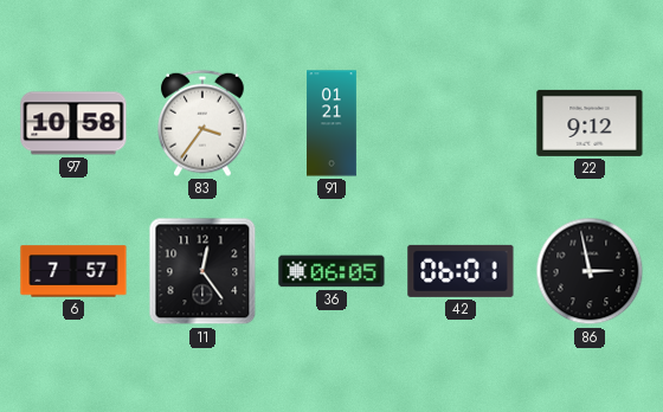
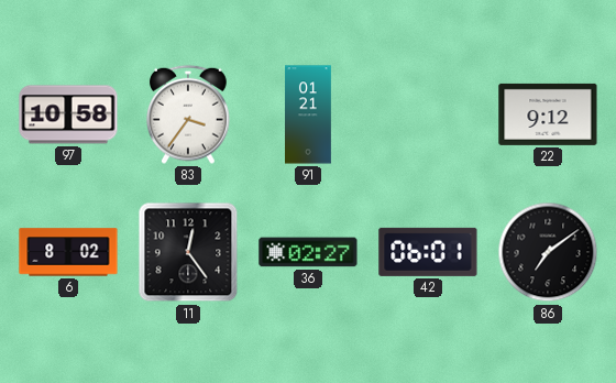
6: 7:57 -> 8:02
36: 06:05 -> 02:27
86: 2:58 -> 7:09
